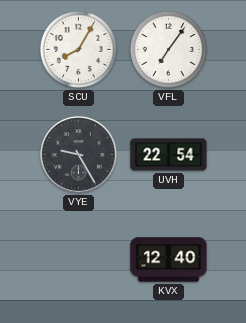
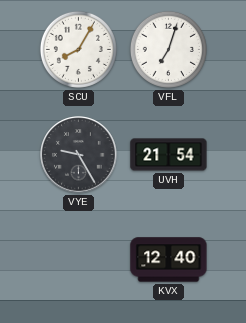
VFL: 7:06 -> 7:03
UVH: 22:54 -> 21:54
